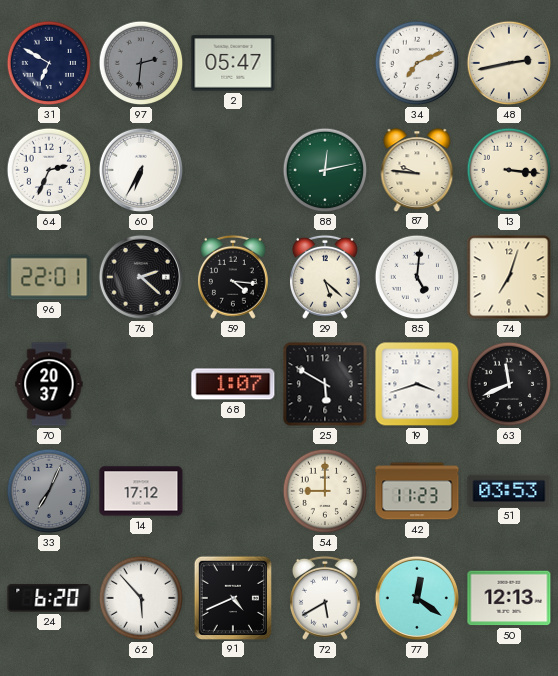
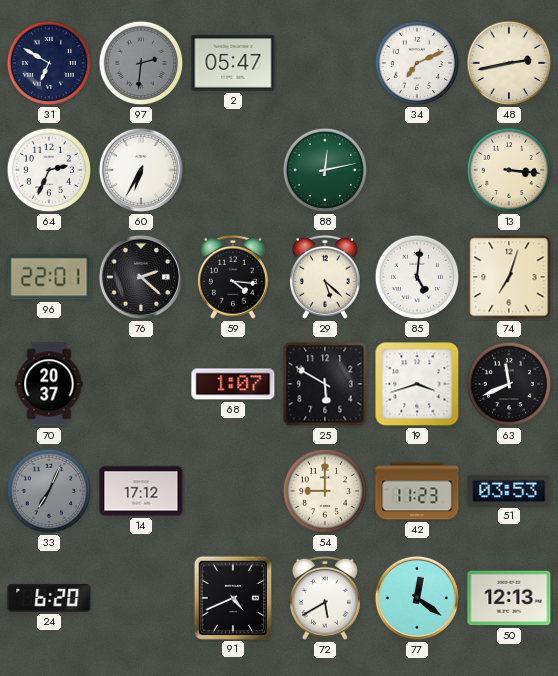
87: 9:46 -> none
62: 5:53 -> none
